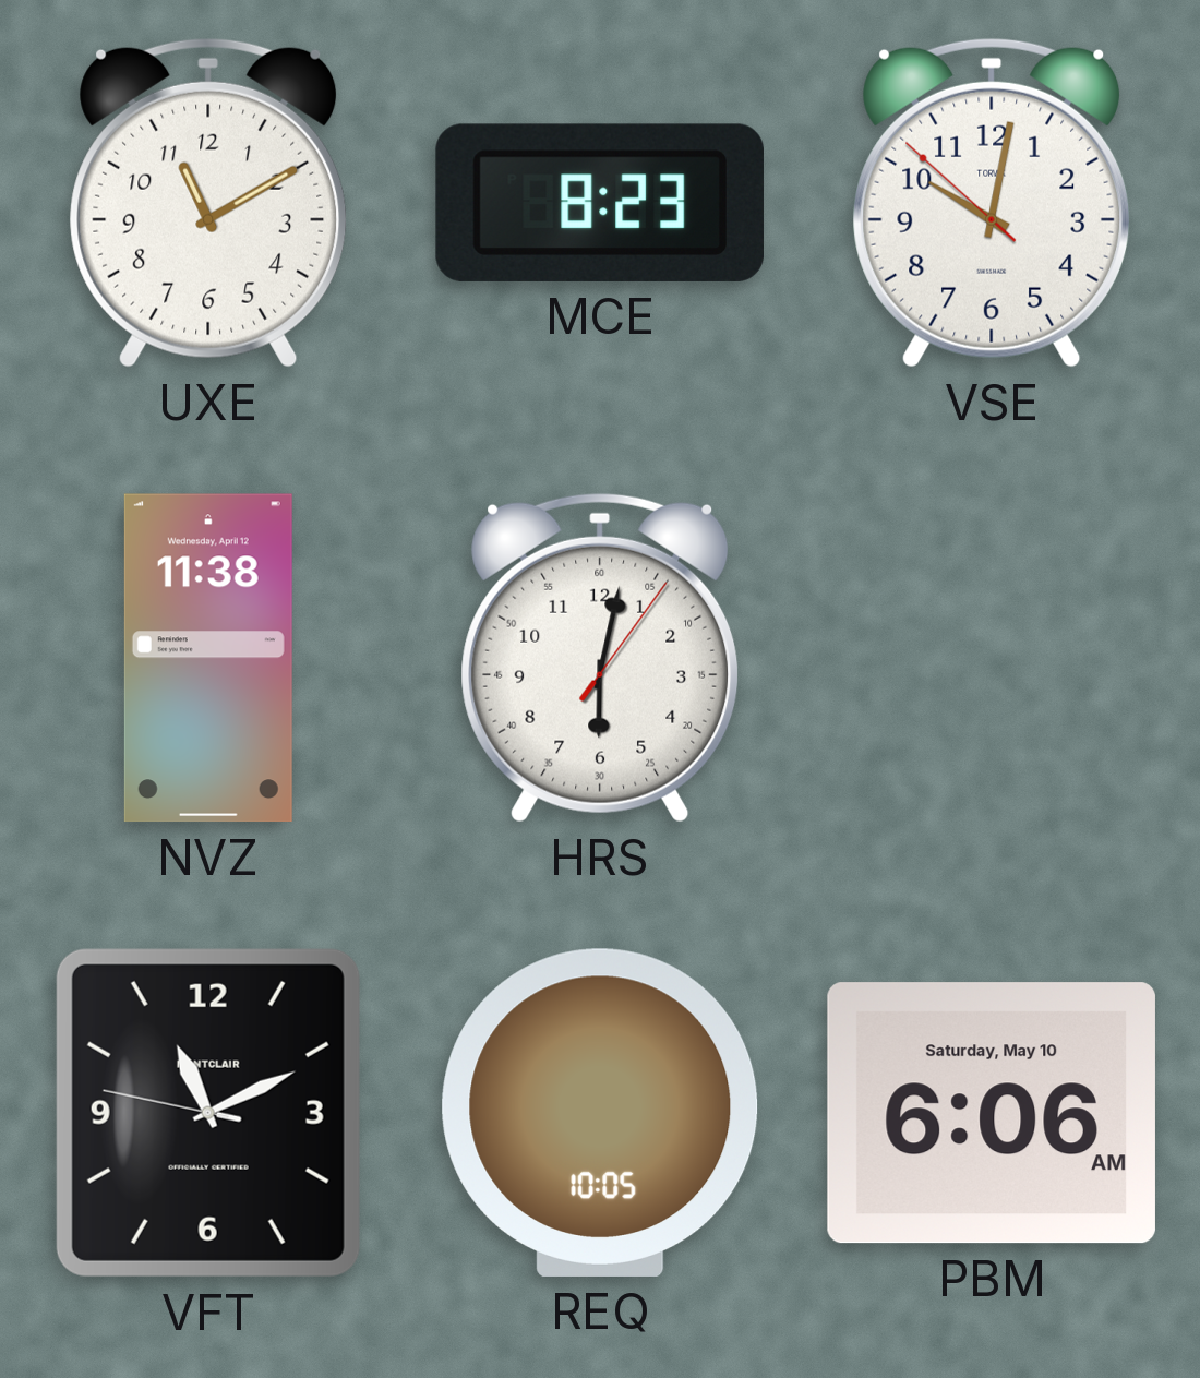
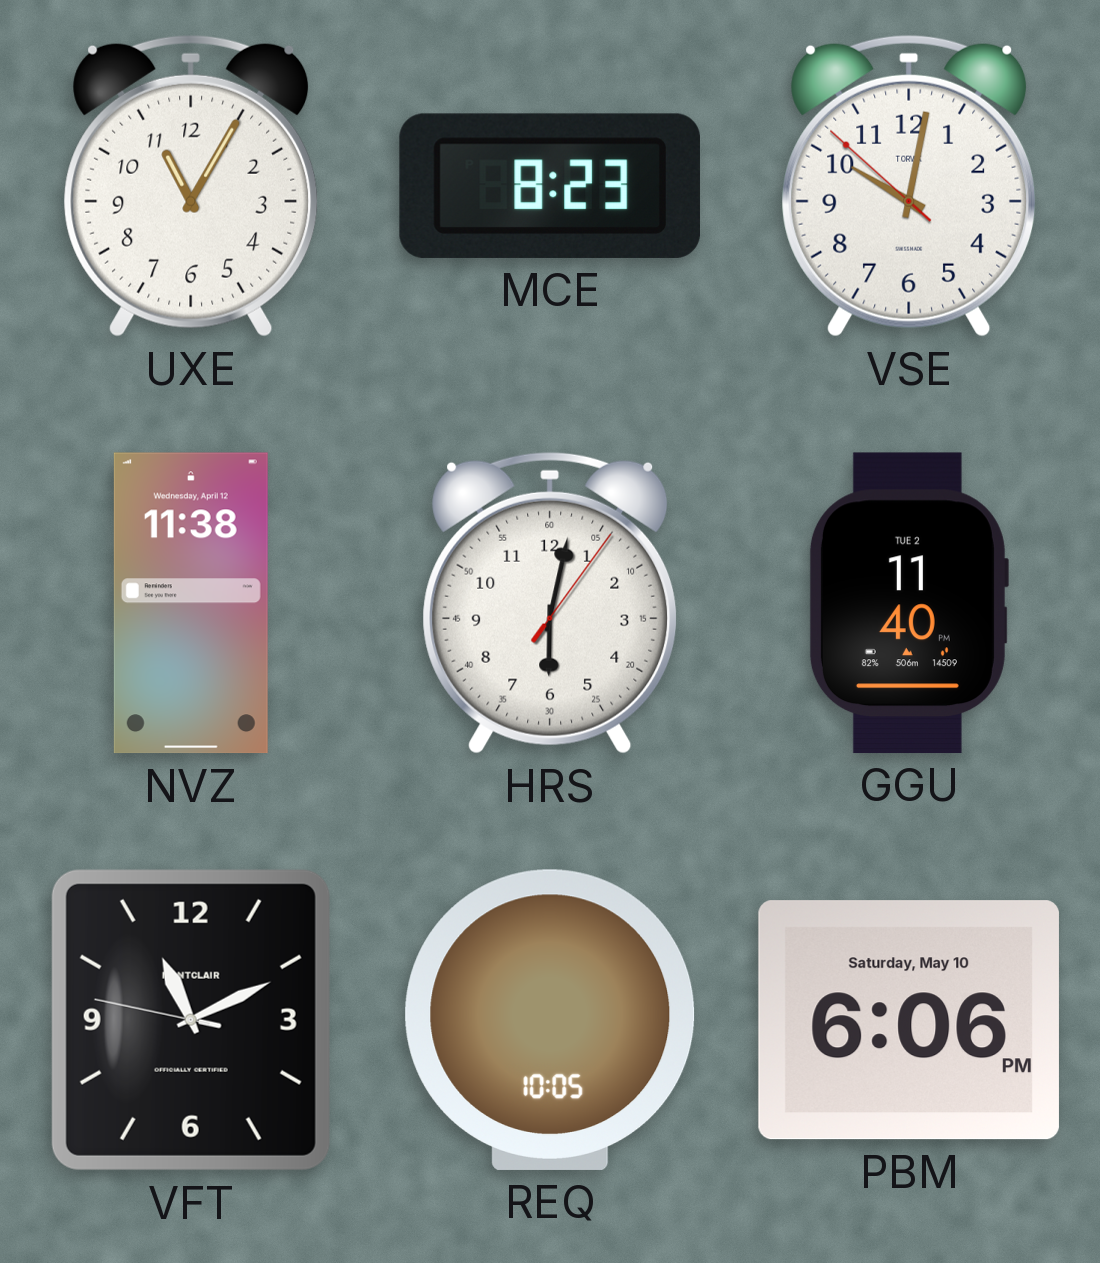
UXE: 11:10 -> 11:05
GGU: none -> 11:40
PBM: 6:06 AM -> 6:06 PM
